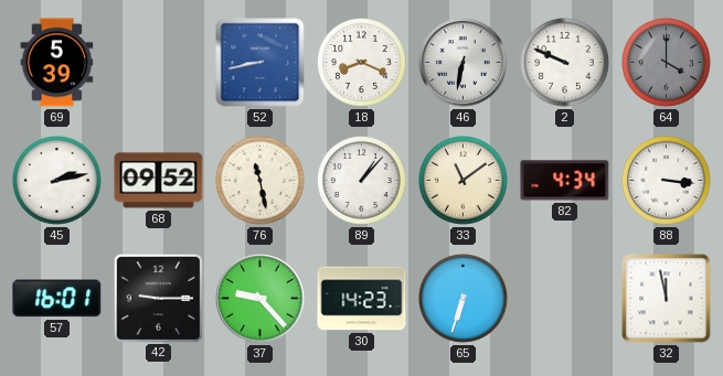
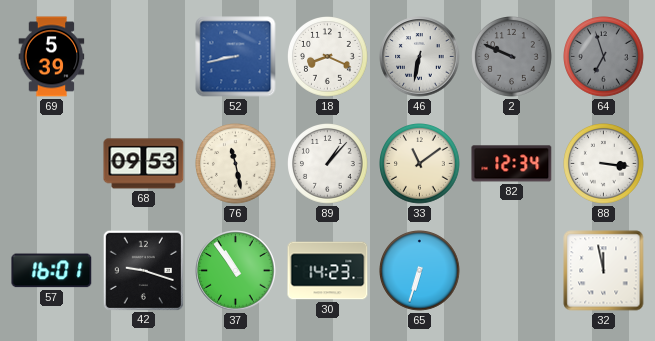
2 dial: white -> grey
64: 4:00 -> 6:57
45: 2:13 -> none
68: 09:52 -> 09:53
82: 4:34 -> 12:34
42: 9:15 -> 9:18
37: 9:23 -> 10:54
